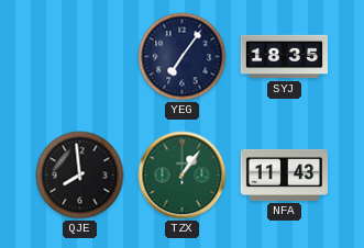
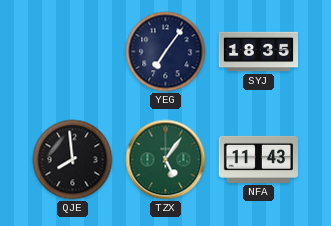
TZX: 1:06 -> 5:06
